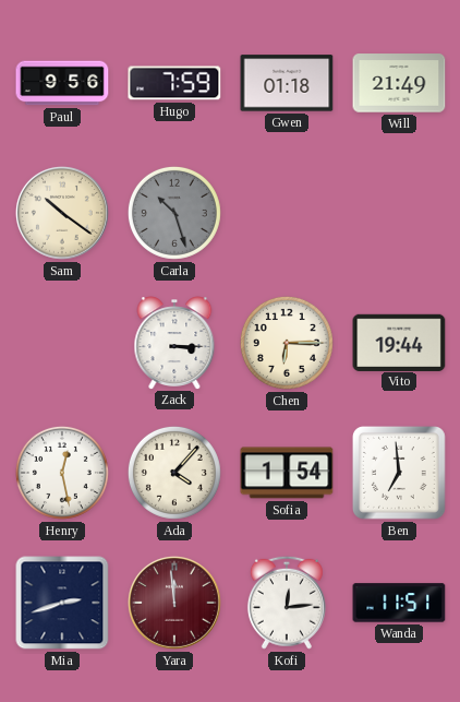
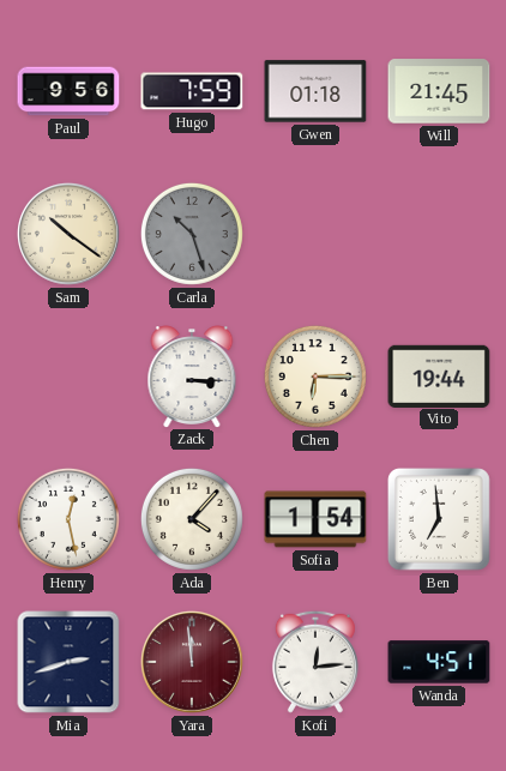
Will: 21:49 -> 21:45
Wanda: 11:51 -> 4:51
